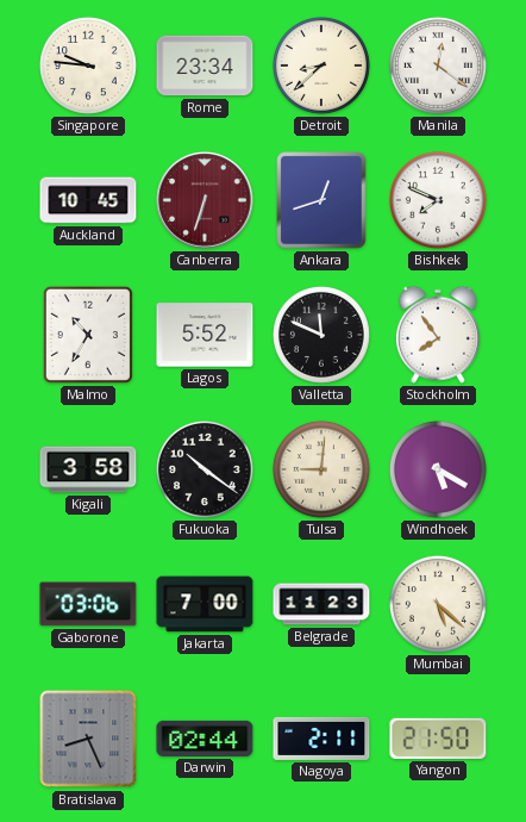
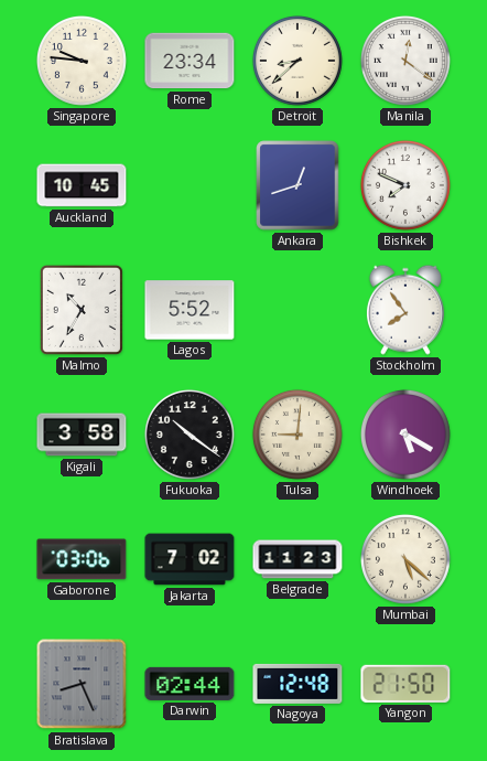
Canberra: 6:33 -> none
Valletta: 11:49 -> none
Jakarta: 7:00 -> 7:02
Nagoya: 2:11 -> 12:48
